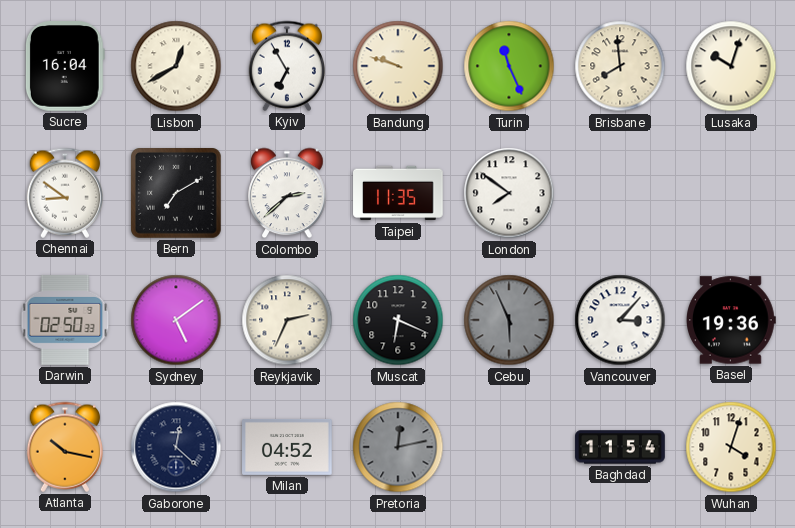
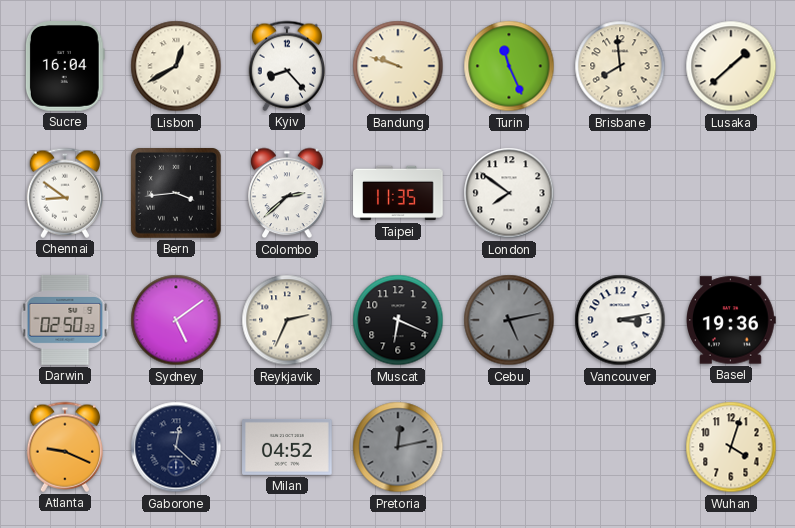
Kyiv: 6:55 -> 8:23
Lusaka: 10:03 -> 1:38
Bern: 7:10 -> 3:44
Cebu: 5:56 -> 5:13
Vancouver: 3:07 -> 3:13
Atlanta: 10:17 -> 9:19
Baghdad: 11:54 -> none
